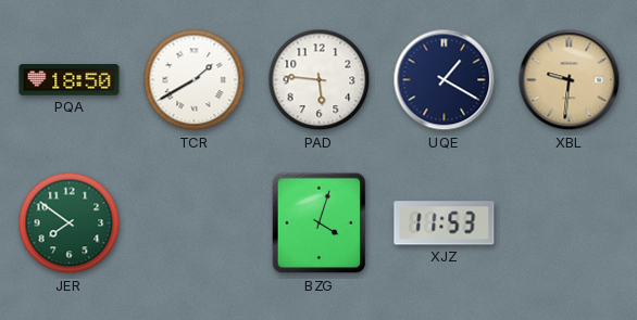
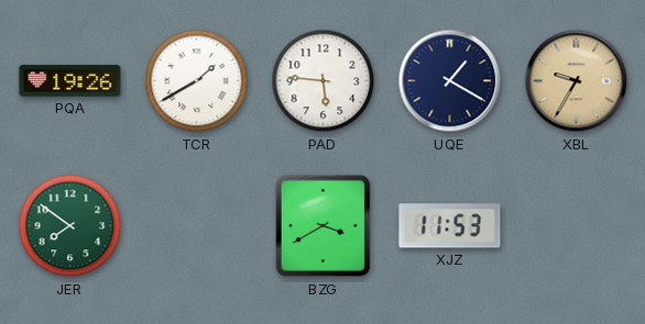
PQA: 18:50 -> 19:26
XBL: 9:31 -> 9:35
BZG: 4:03 -> 3:40
